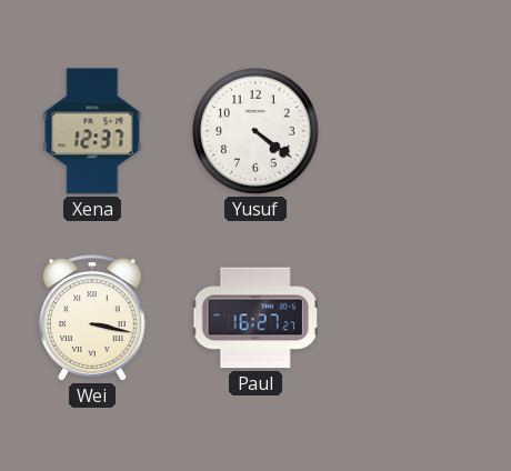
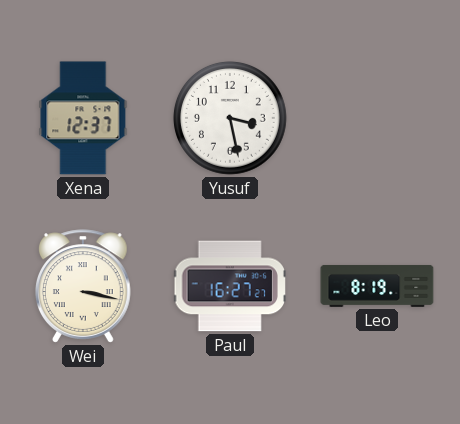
Yusuf: 4:21 -> 3:28
Leo: none -> 8:19
